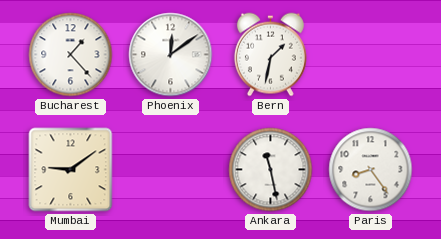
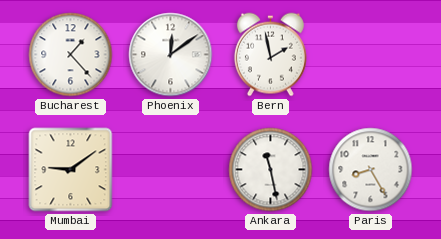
Bern: 1:32 -> 1:58
Paris: 8:24 -> 8:25
